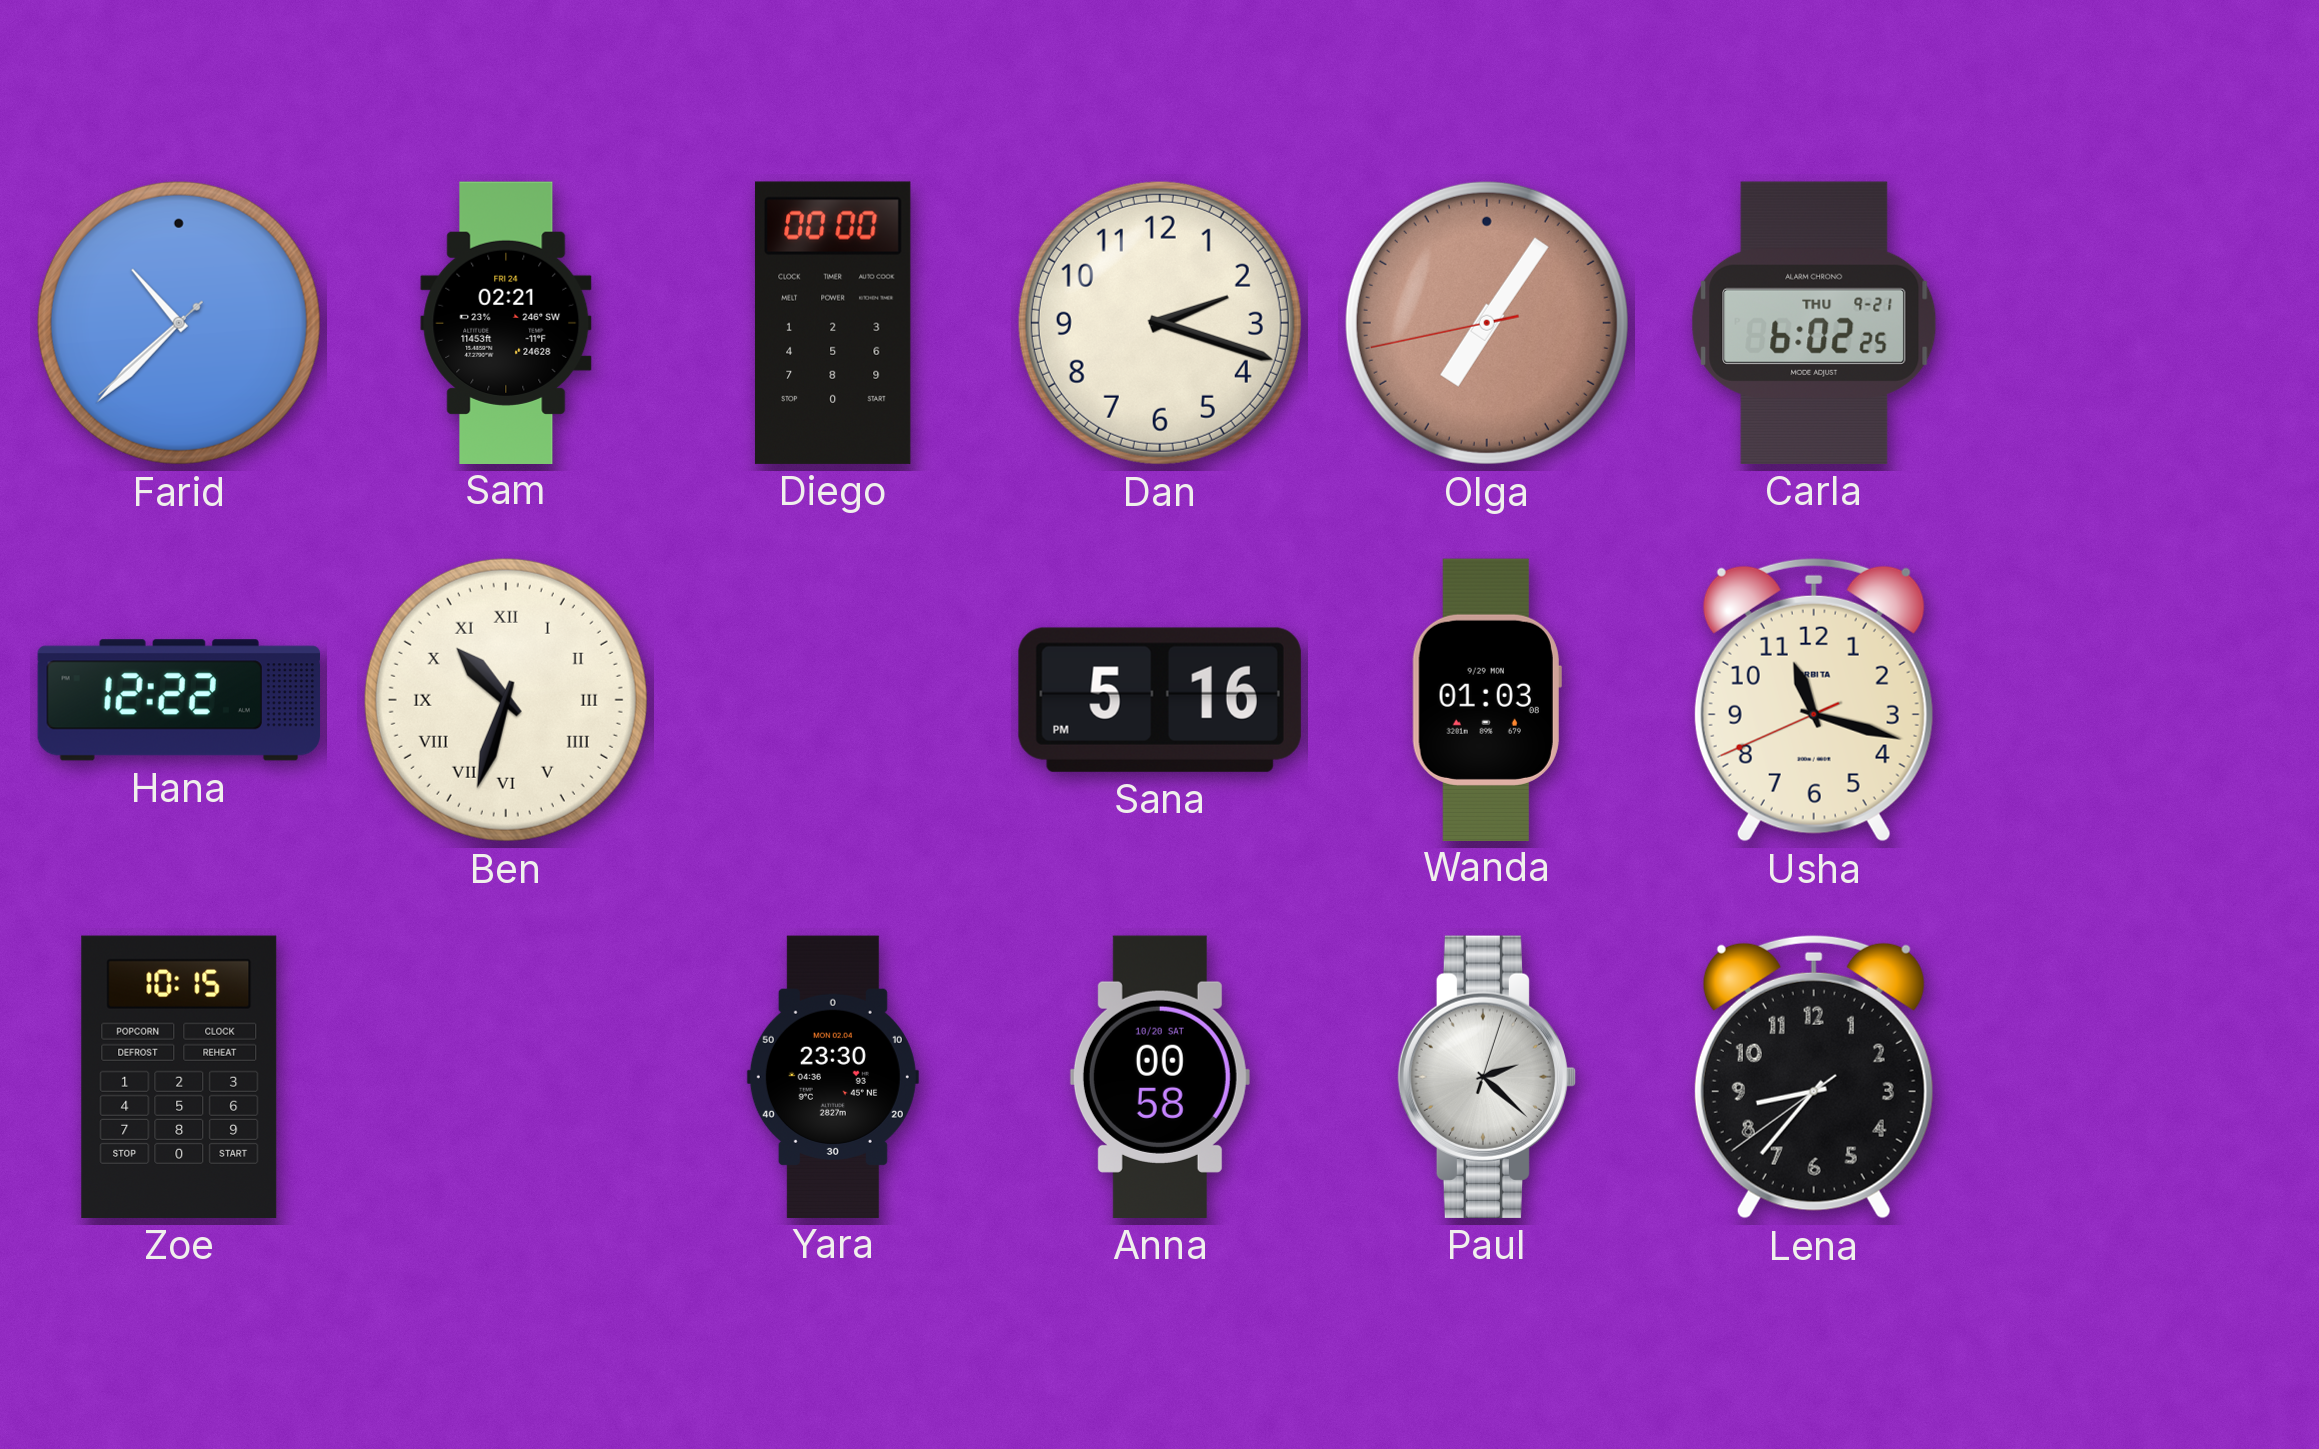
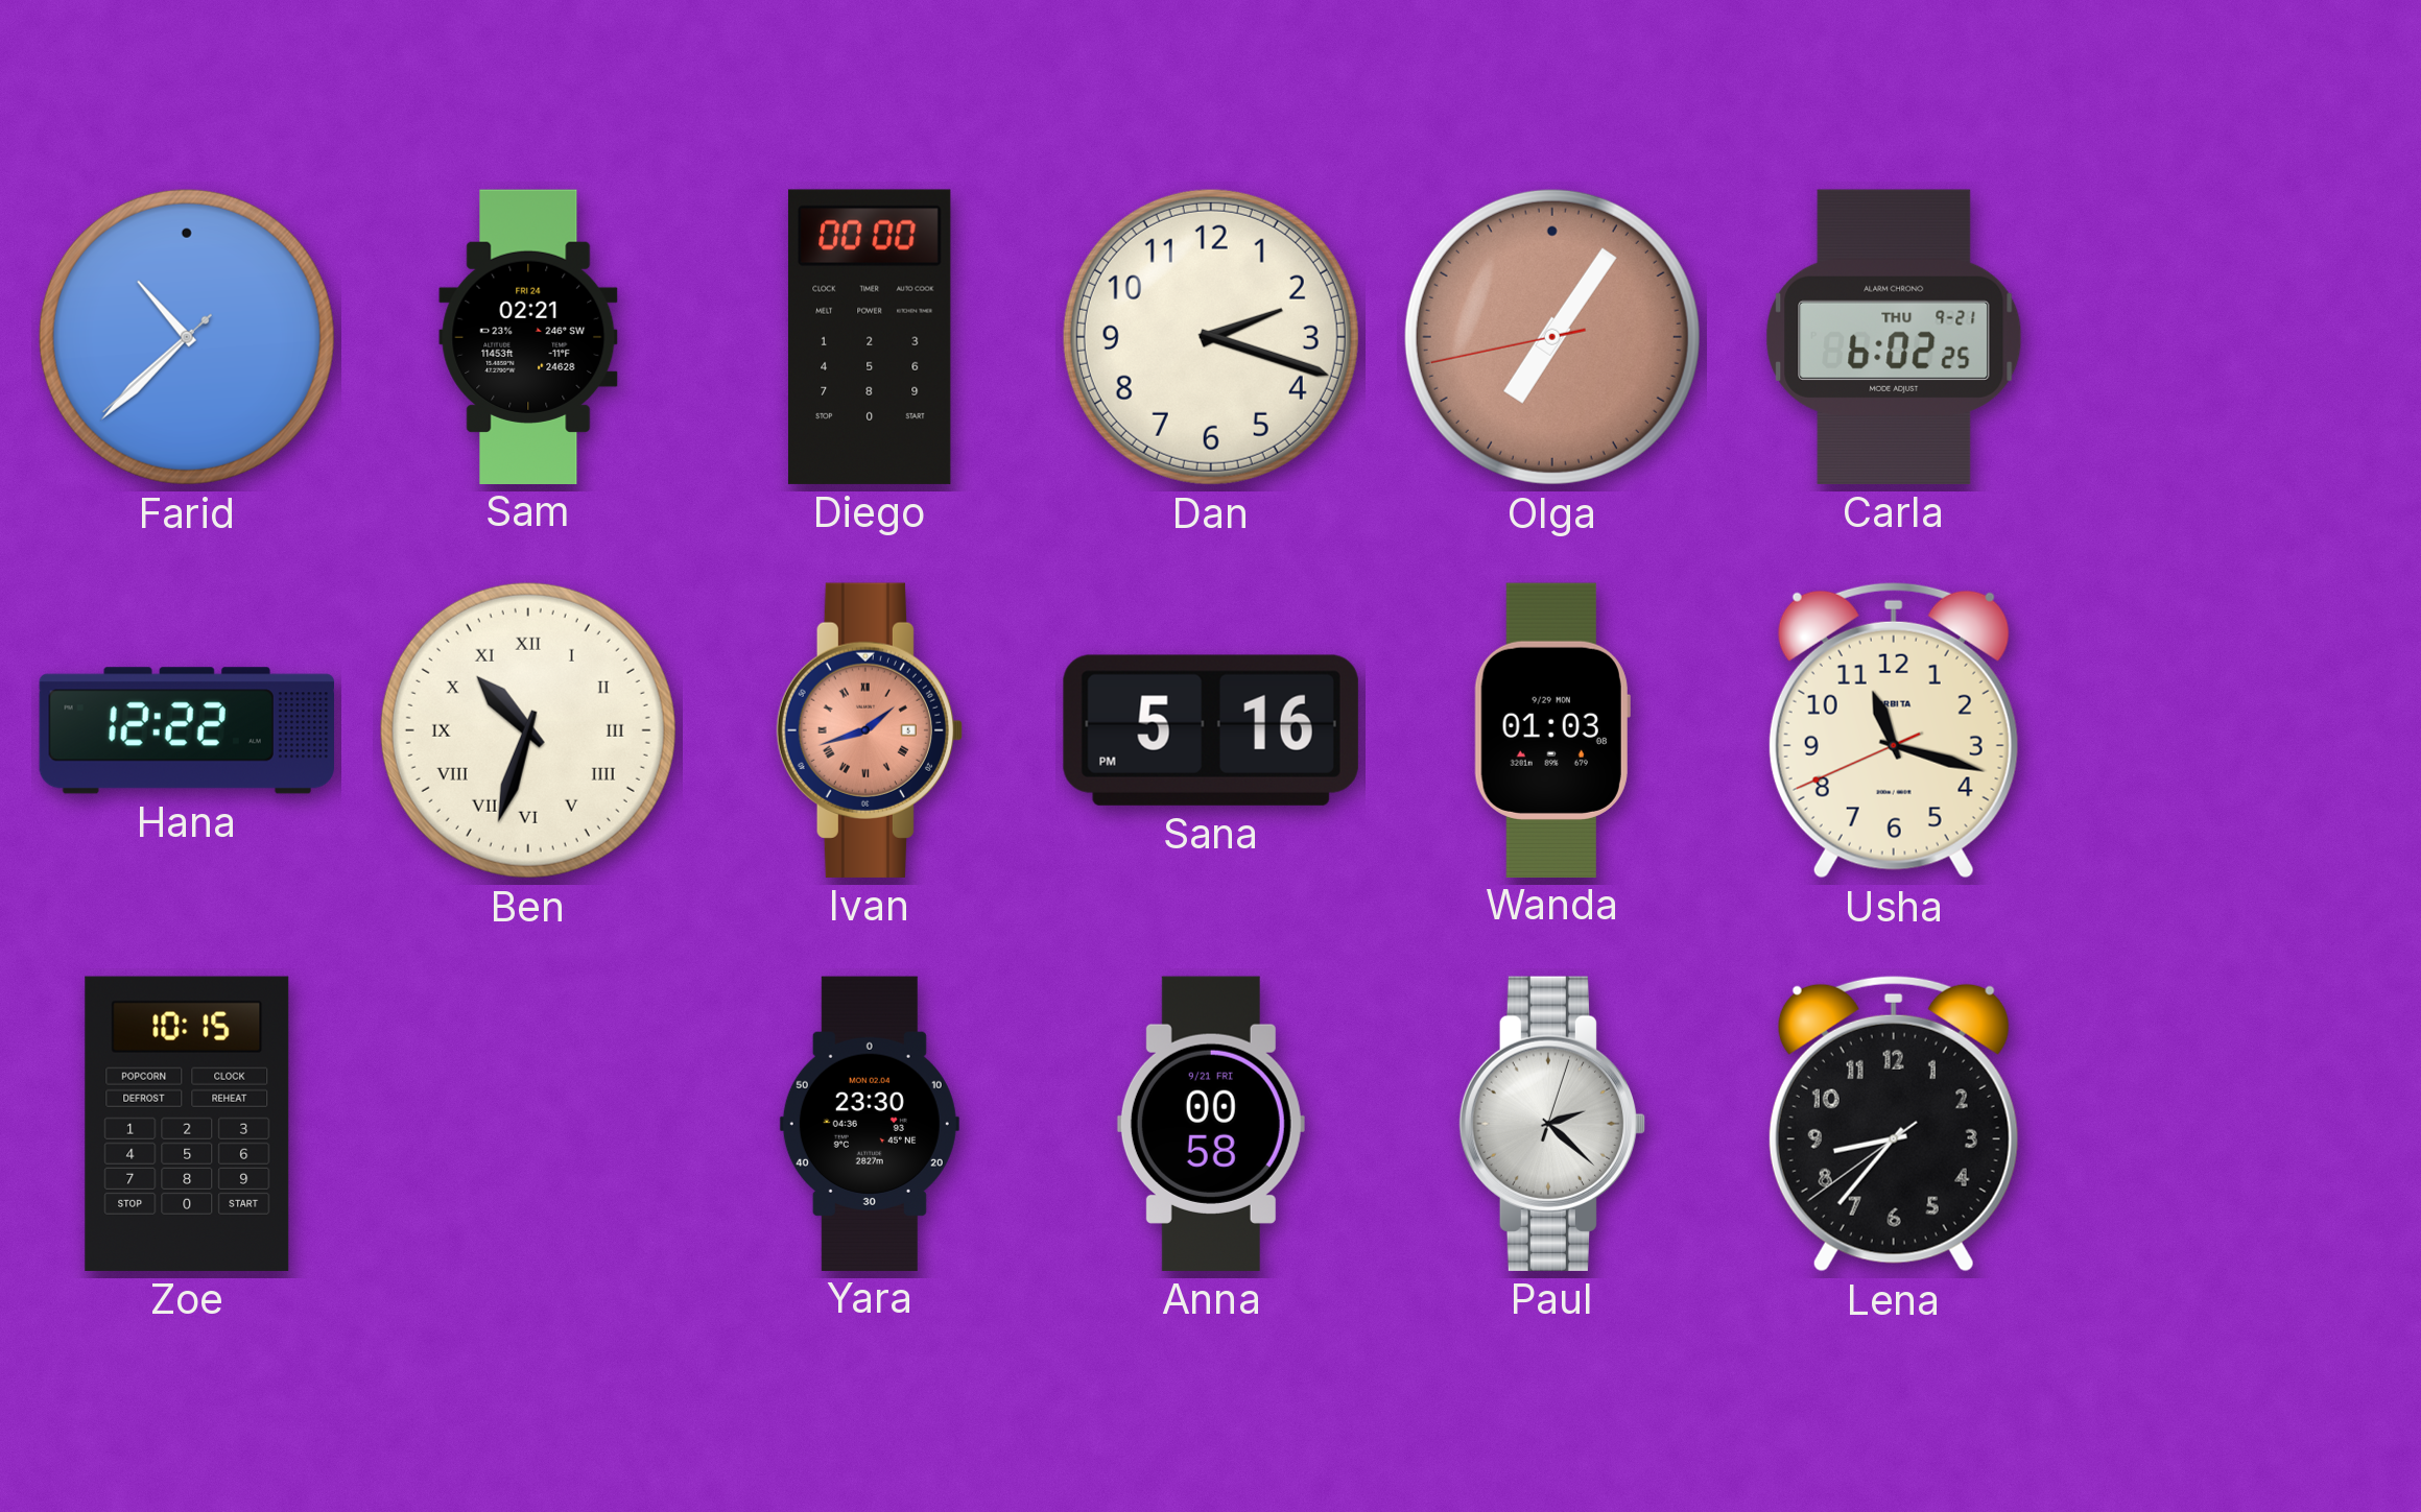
Ivan: none -> 1:42
Anna date: 10/20 SAT -> 9/21 FRI
